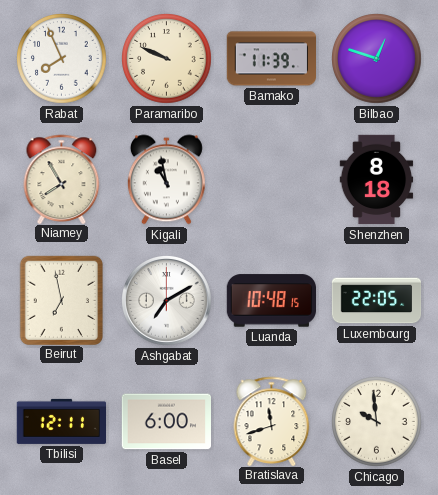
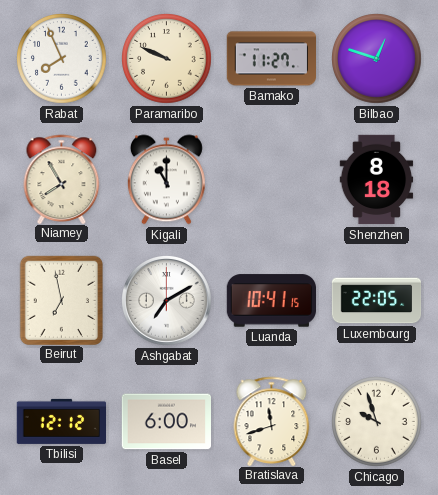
Bamako: 11:39 -> 11:27
Kigali: 10:58 -> 11:00
Luanda: 10:48 -> 10:41
Tbilisi: 12:11 -> 12:12
Chicago: 9:59 -> 9:57
